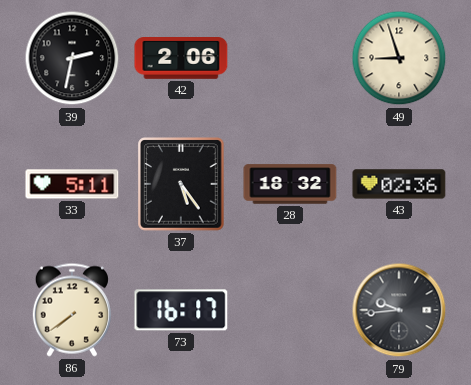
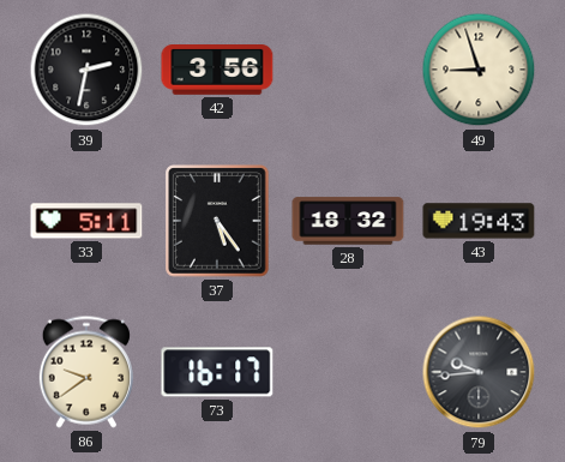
42: 2:06 -> 3:56
43: 02:36 -> 19:43
86: 7:39 -> 9:39
